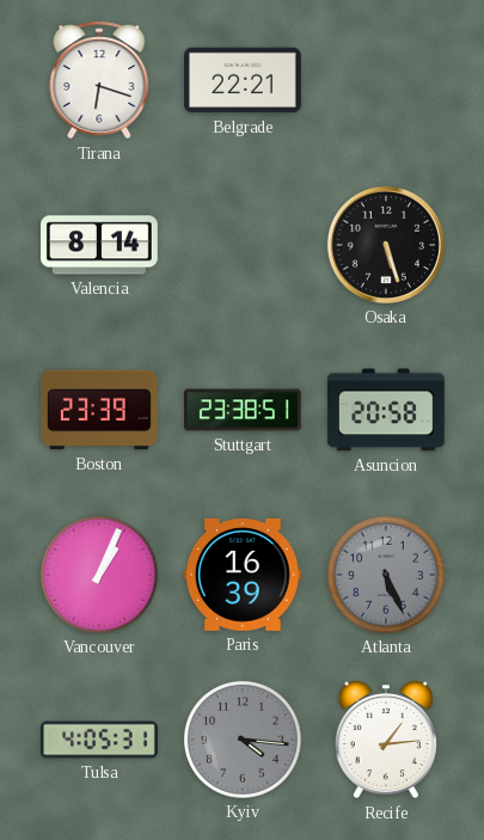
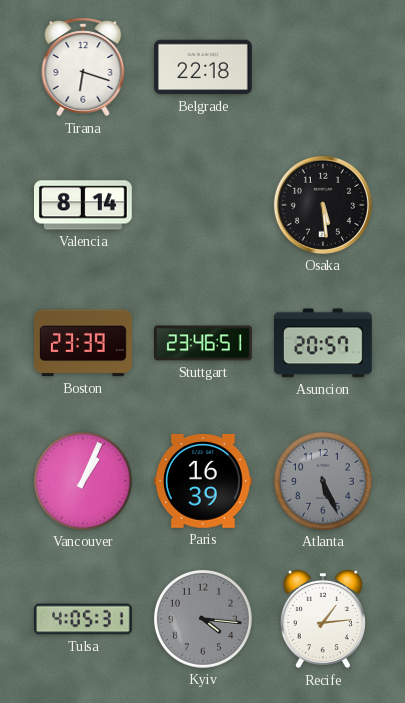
Belgrade: 22:21 -> 22:18
Osaka: 5:27 -> 5:29
Stuttgart: 23:38 -> 23:46
Asuncion: 20:58 -> 20:57
